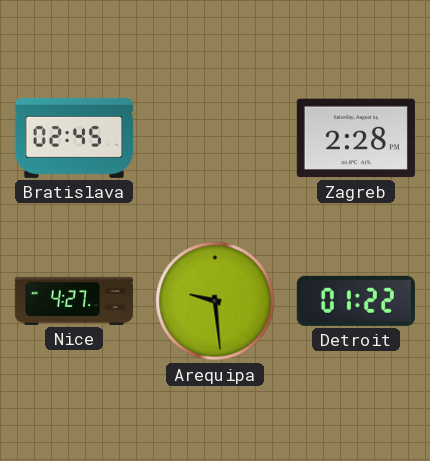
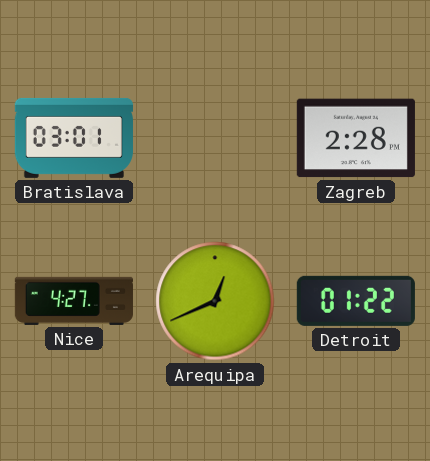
Bratislava: 02:45 -> 03:01
Arequipa: 9:29 -> 12:41
